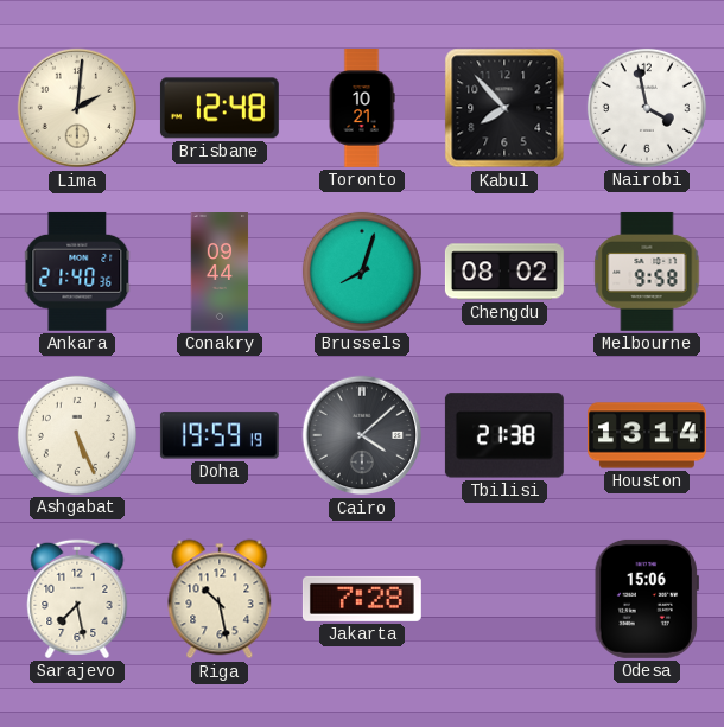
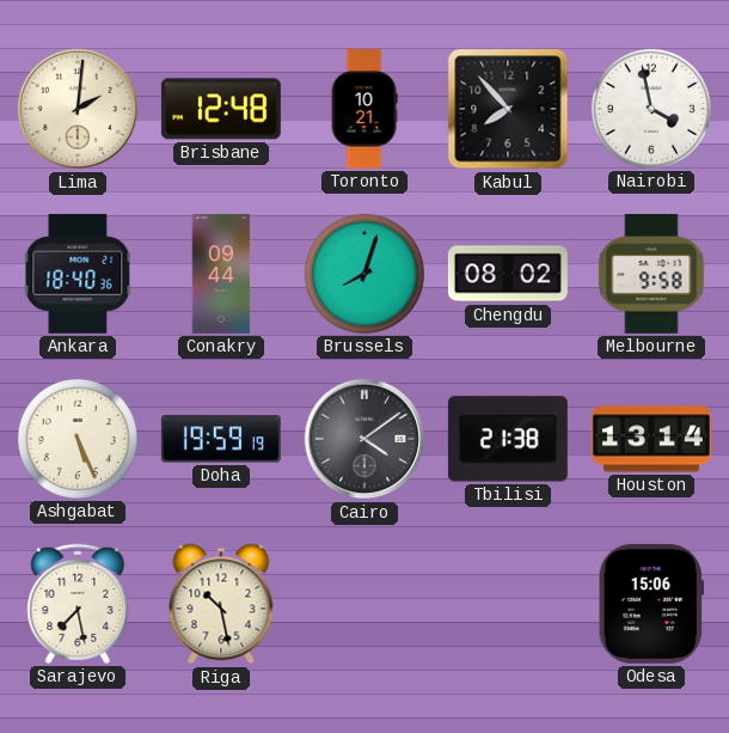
Ankara: 21:40 -> 18:40
Cairo: 4:08 -> 4:09
Jakarta: 7:28 -> none
